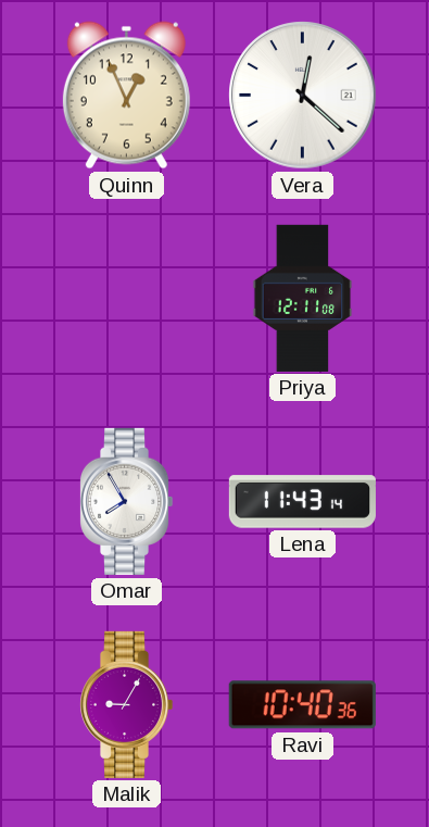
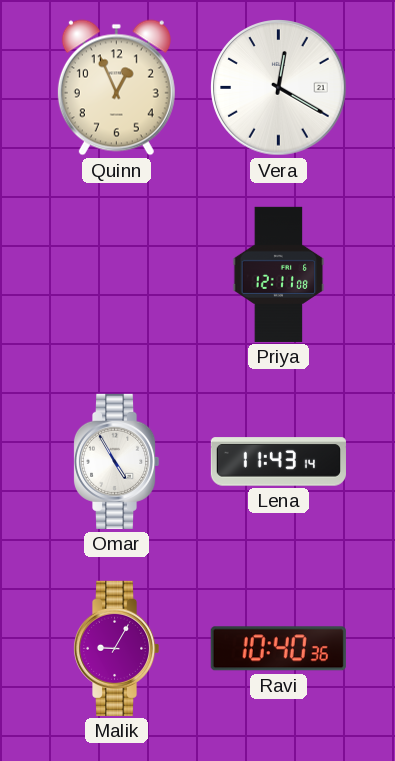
Vera: 12:22 -> 12:20
Omar: 7:55 -> 4:55
